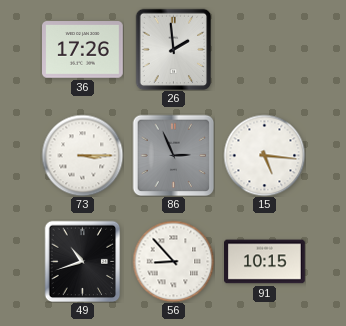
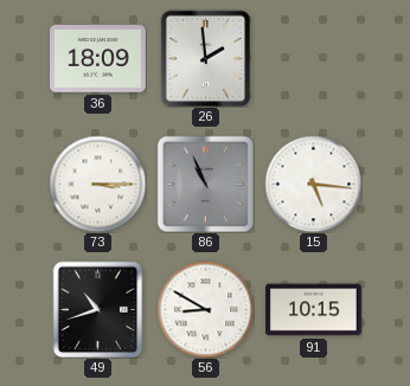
36: 17:26 -> 18:09
86: 2:56 -> 10:56
56: 8:53 -> 8:50
